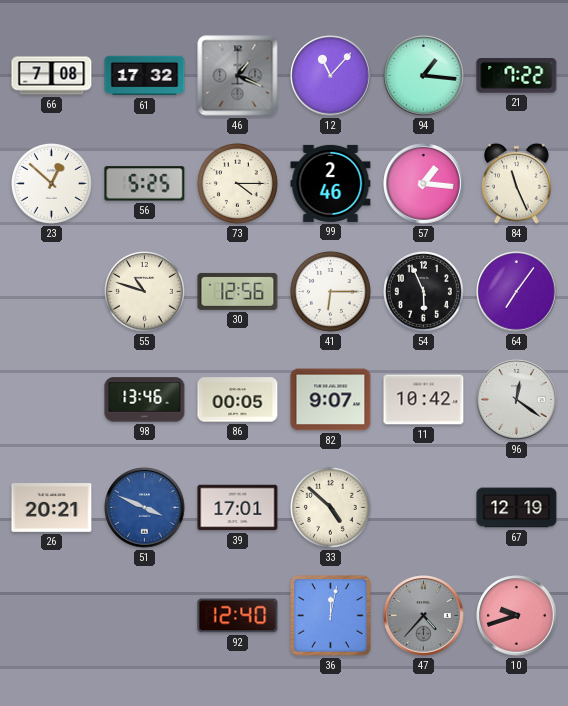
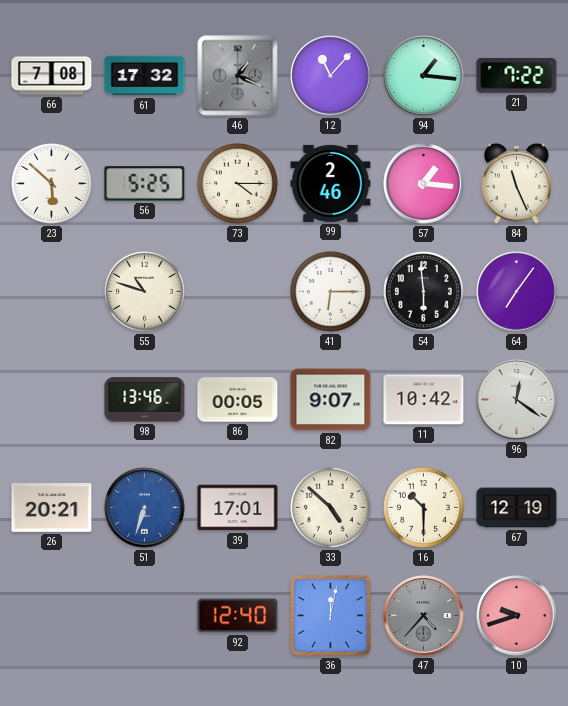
23: 12:52 -> 5:52
30: 12:56 -> none
54: 5:56 -> 5:59
51: 3:49 -> 6:33
16: none -> 10:30
